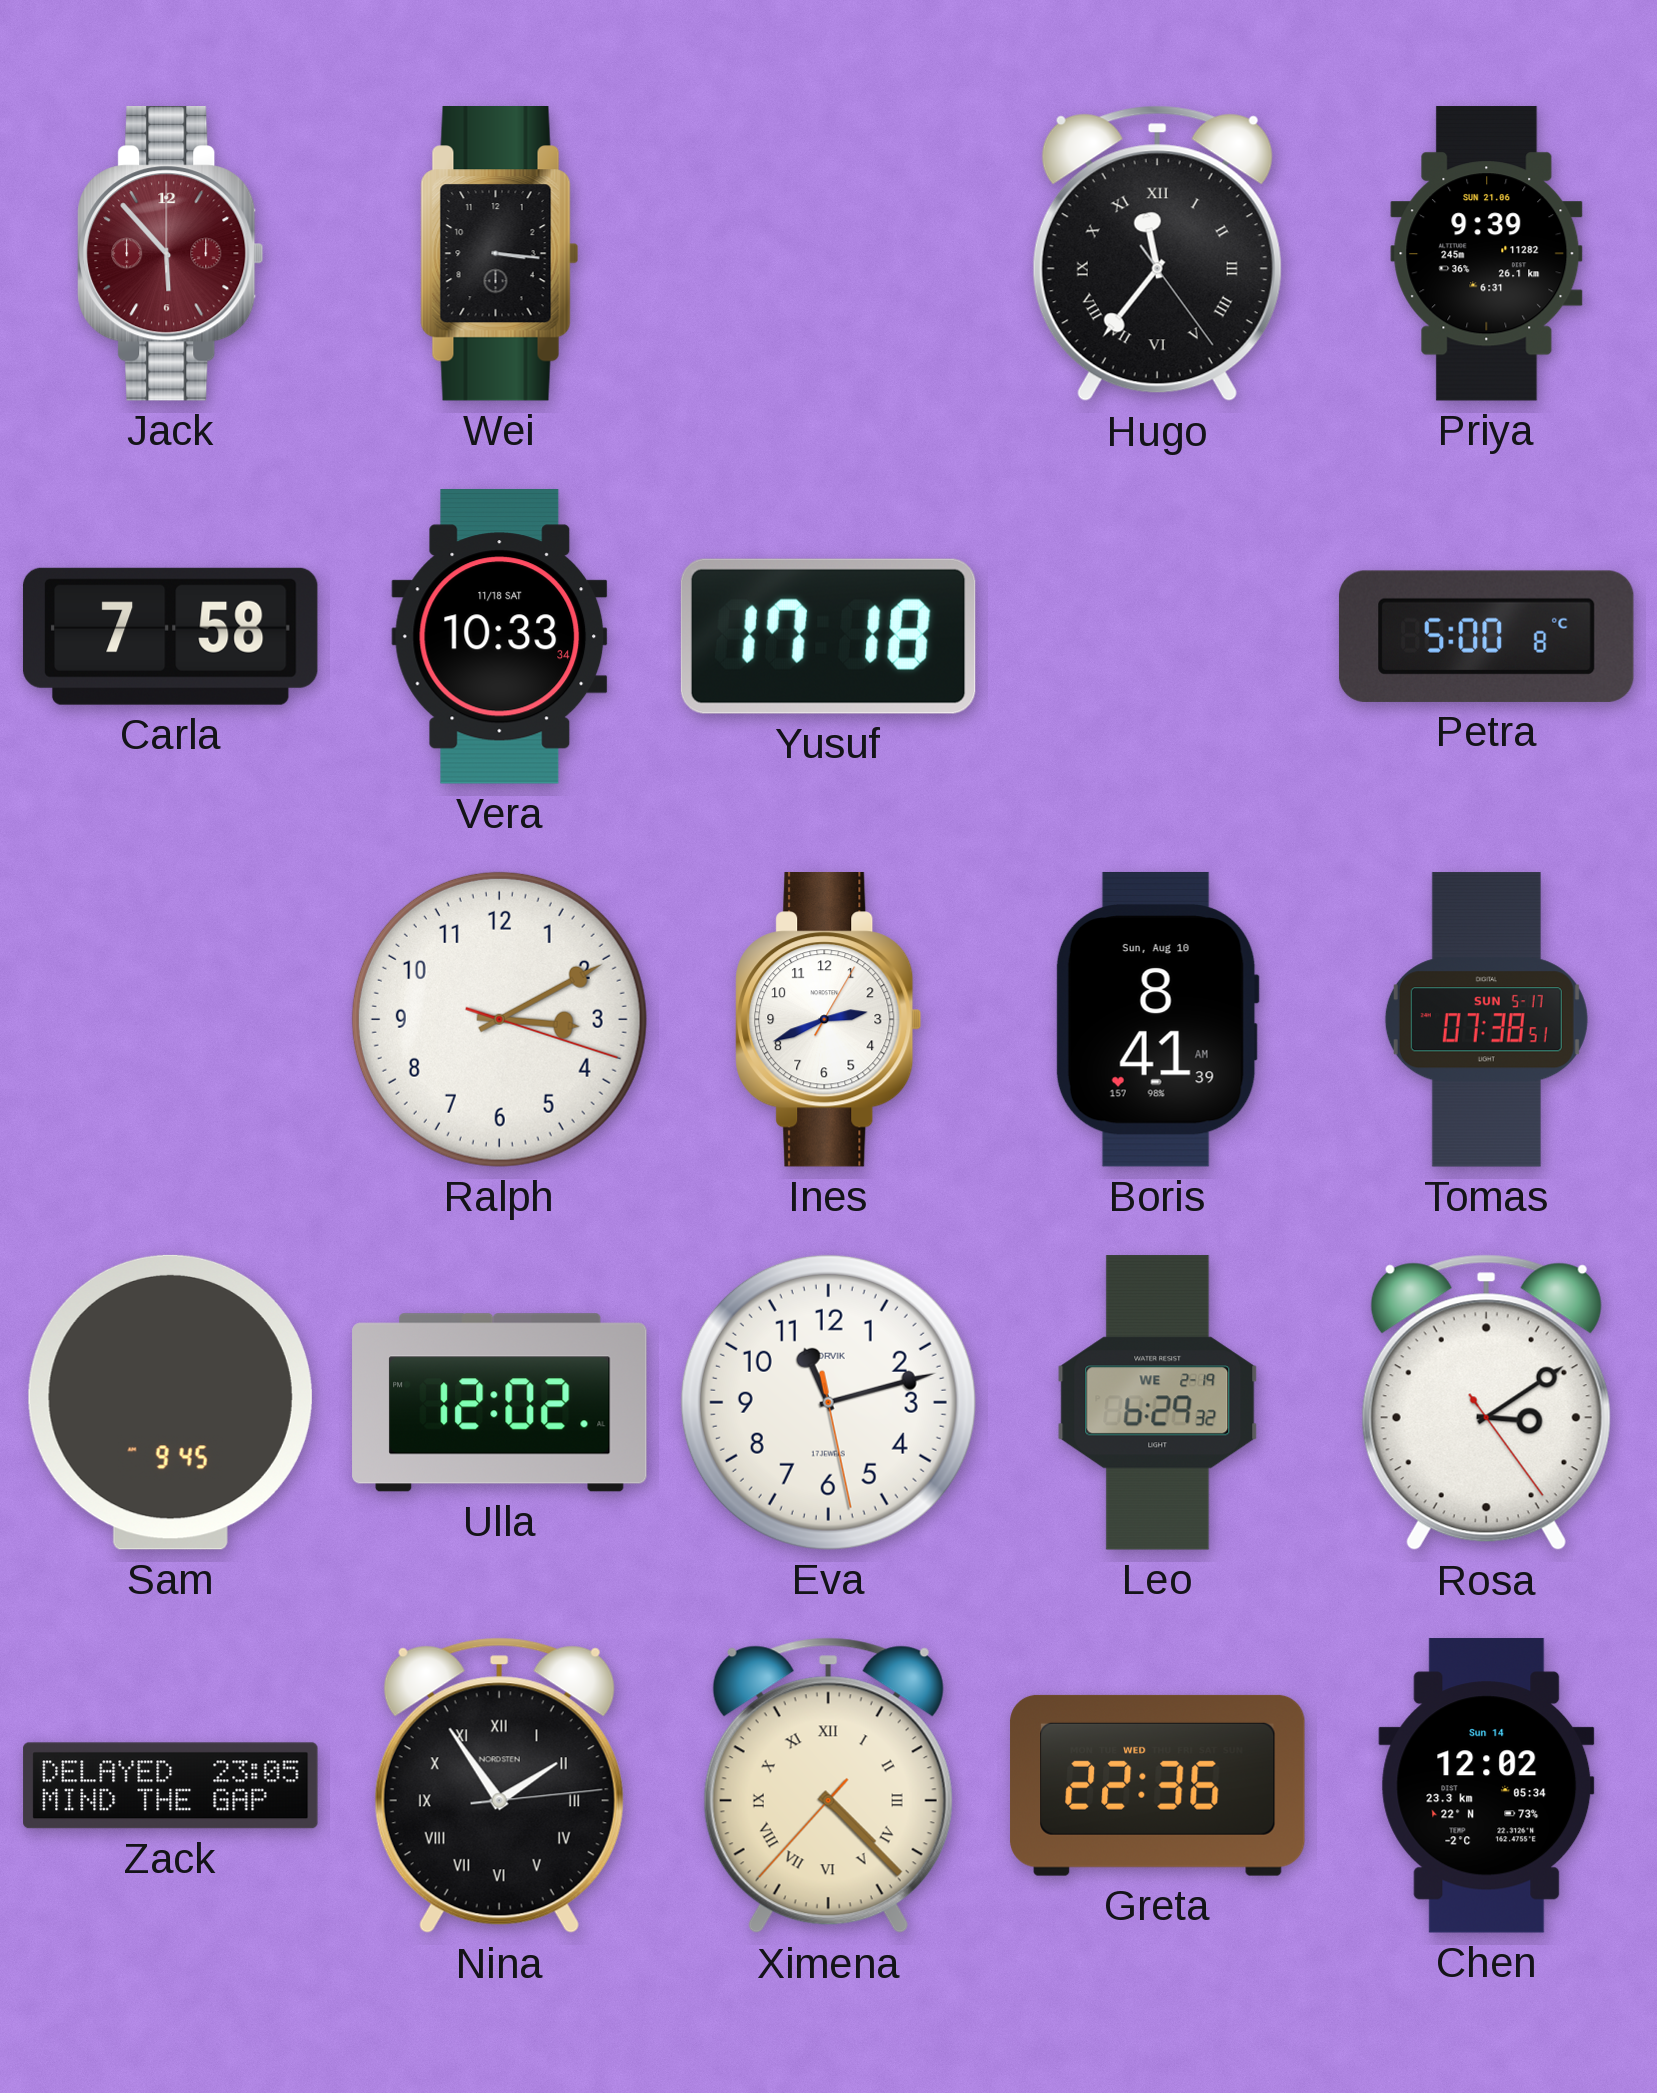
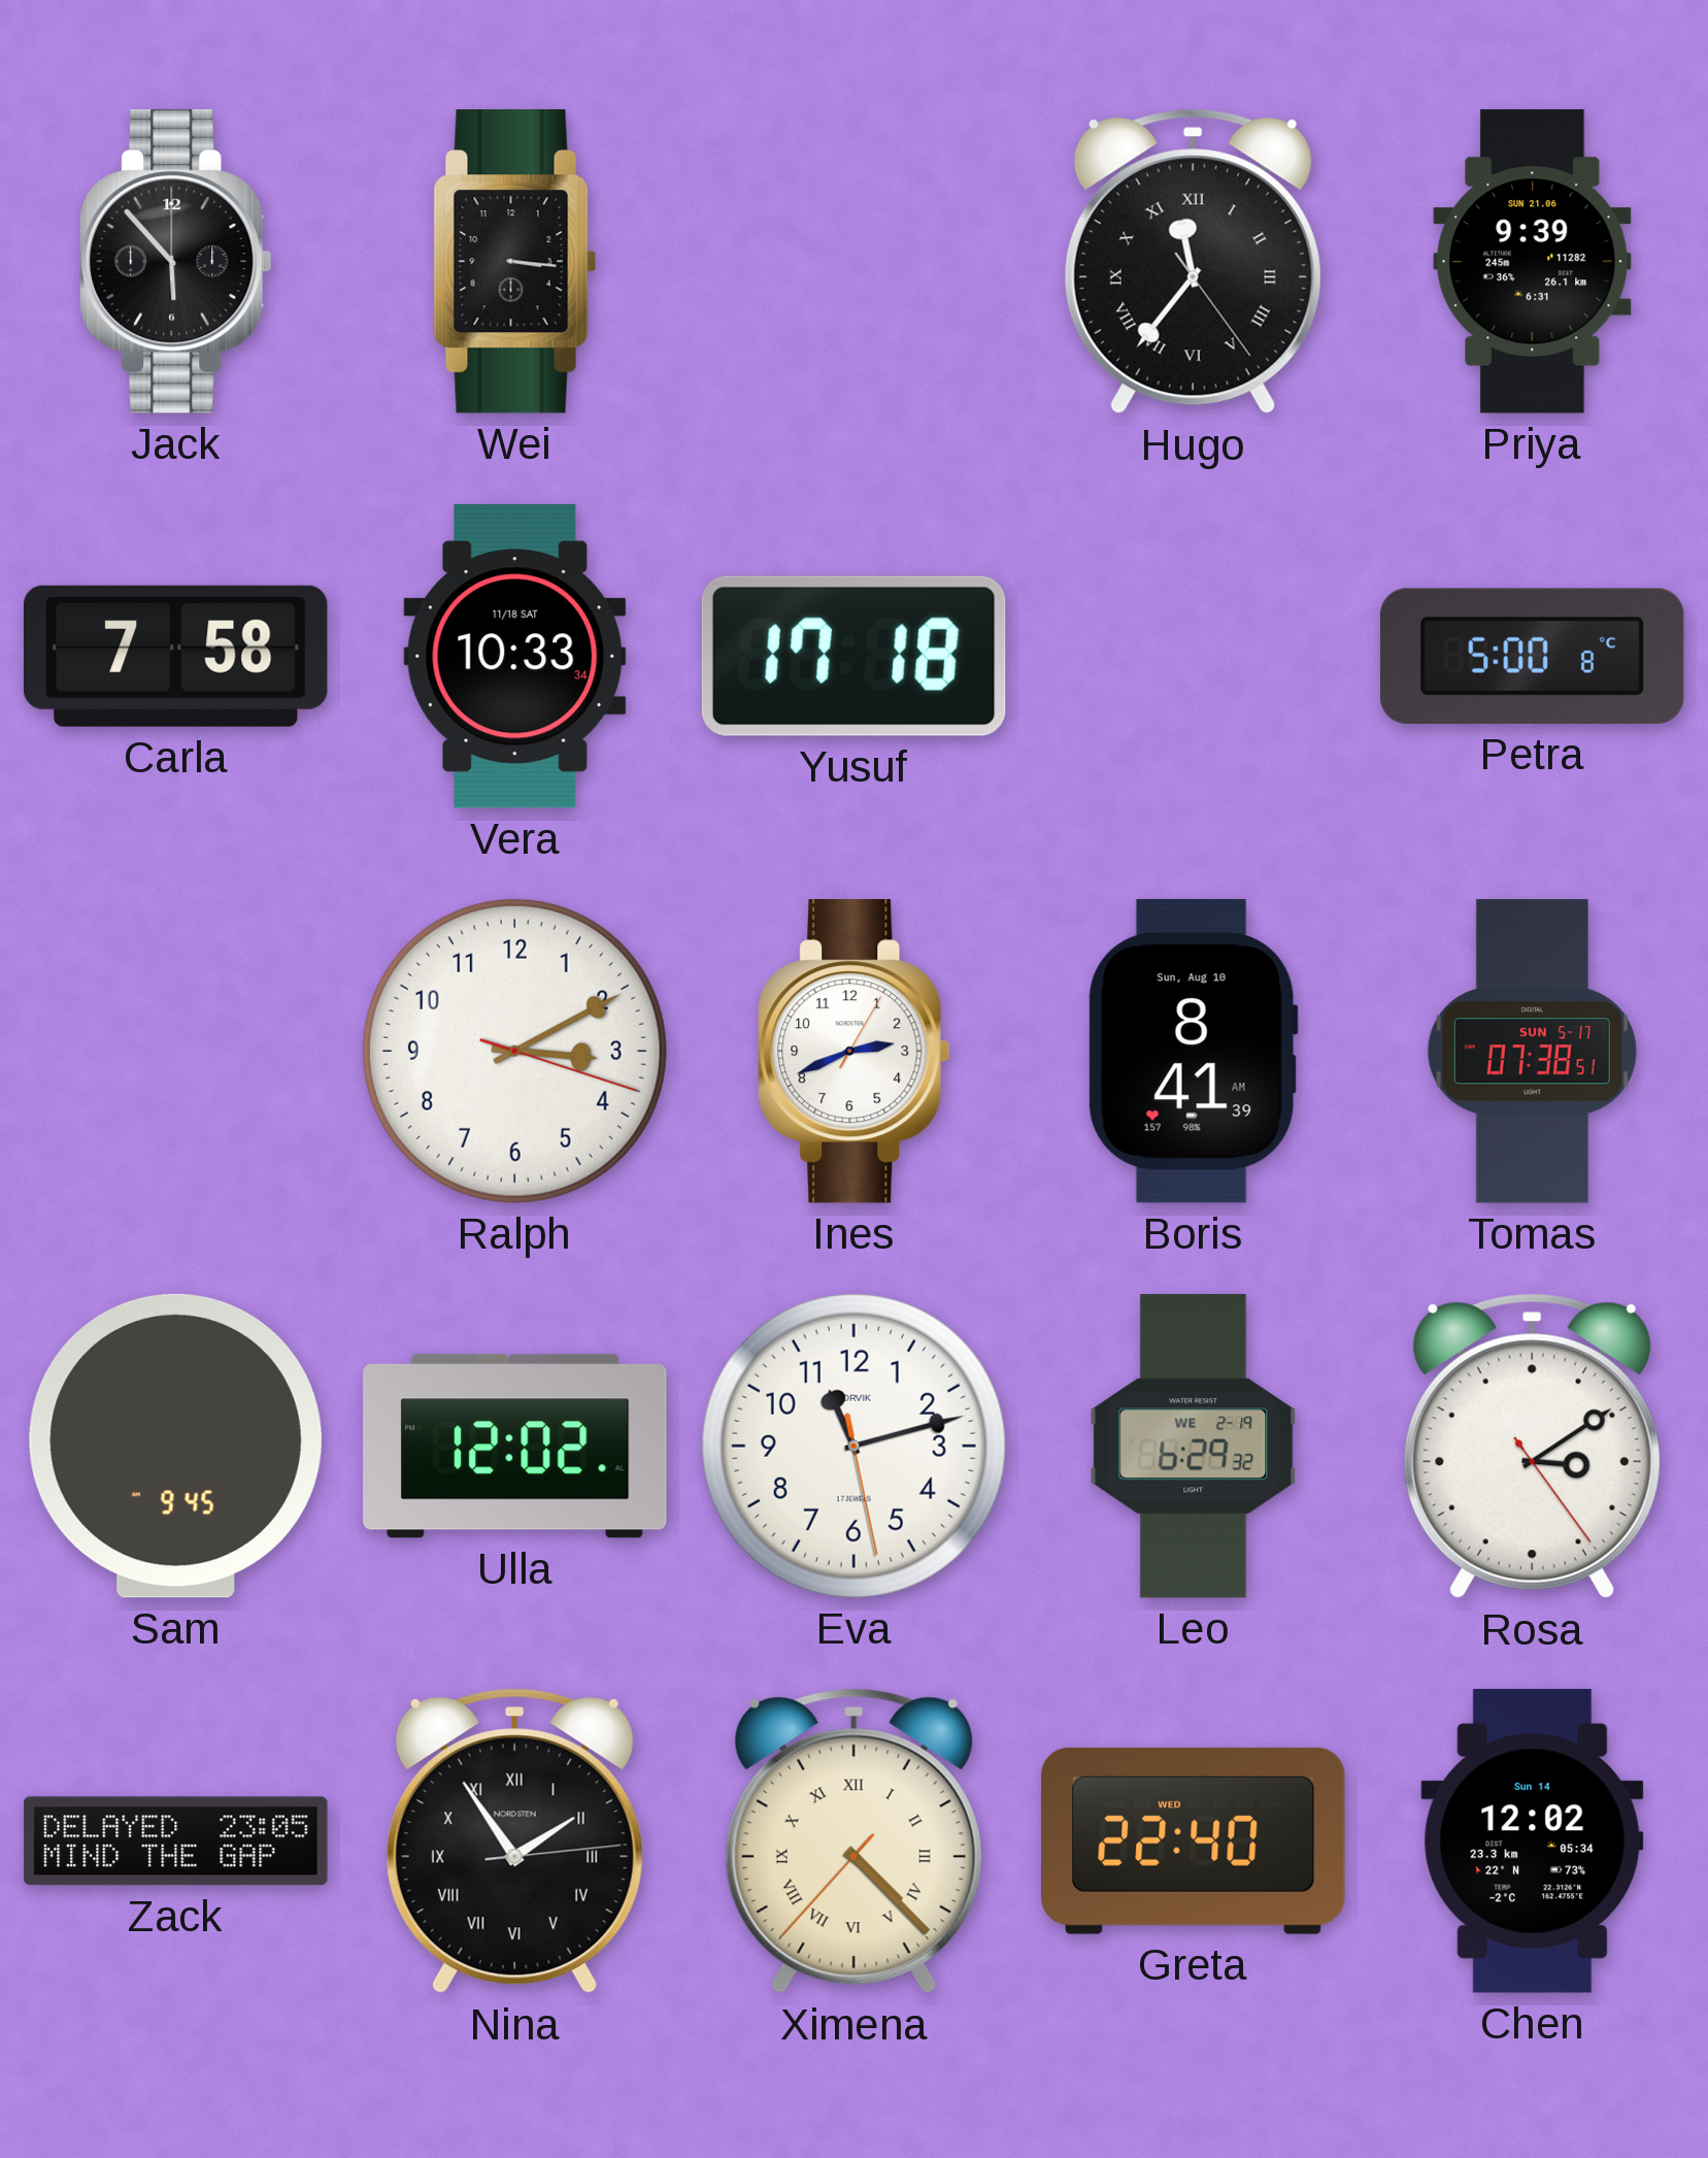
Jack dial: burgundy -> black
Greta: 22:36 -> 22:40
